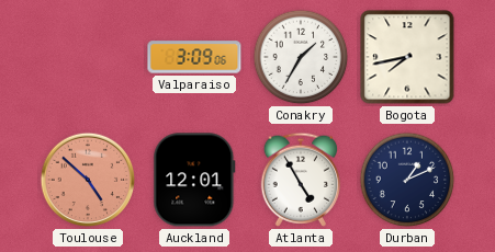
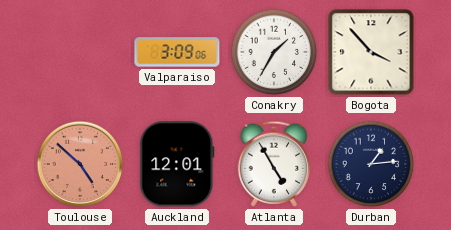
Bogota: 7:43 -> 3:53
Durban: 1:11 -> 1:14
